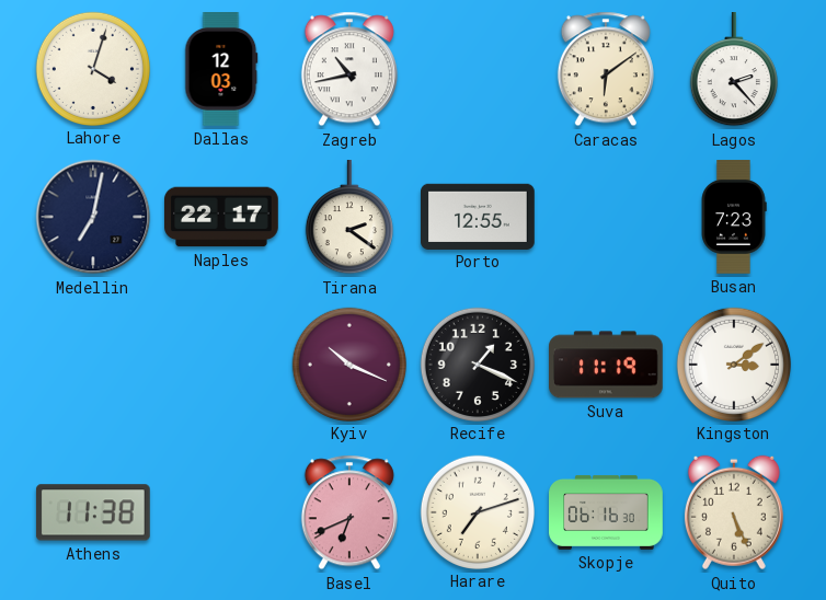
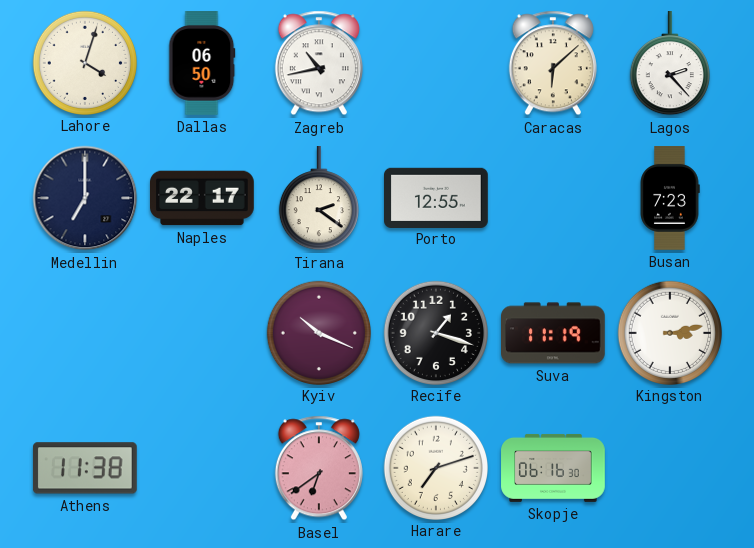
Dallas: 12:03 -> 06:50
Caracas: 6:09 -> 6:08
Medellin: 7:02 -> 7:00
Recife: 1:19 -> 1:18
Kingston: 3:09 -> 3:13
Basel: 6:41 -> 6:39
Quito: 5:26 -> none
